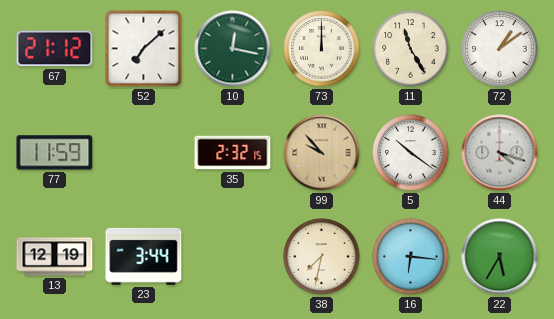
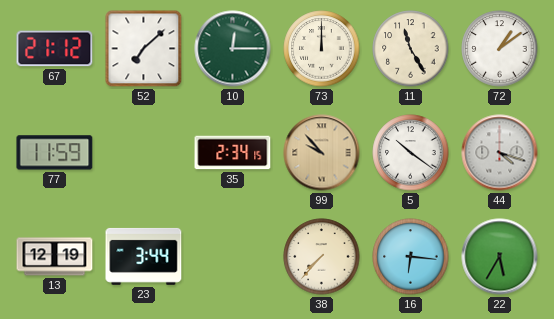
10: 12:17 -> 12:15
35: 2:32 -> 2:34
38: 7:32 -> 7:37
